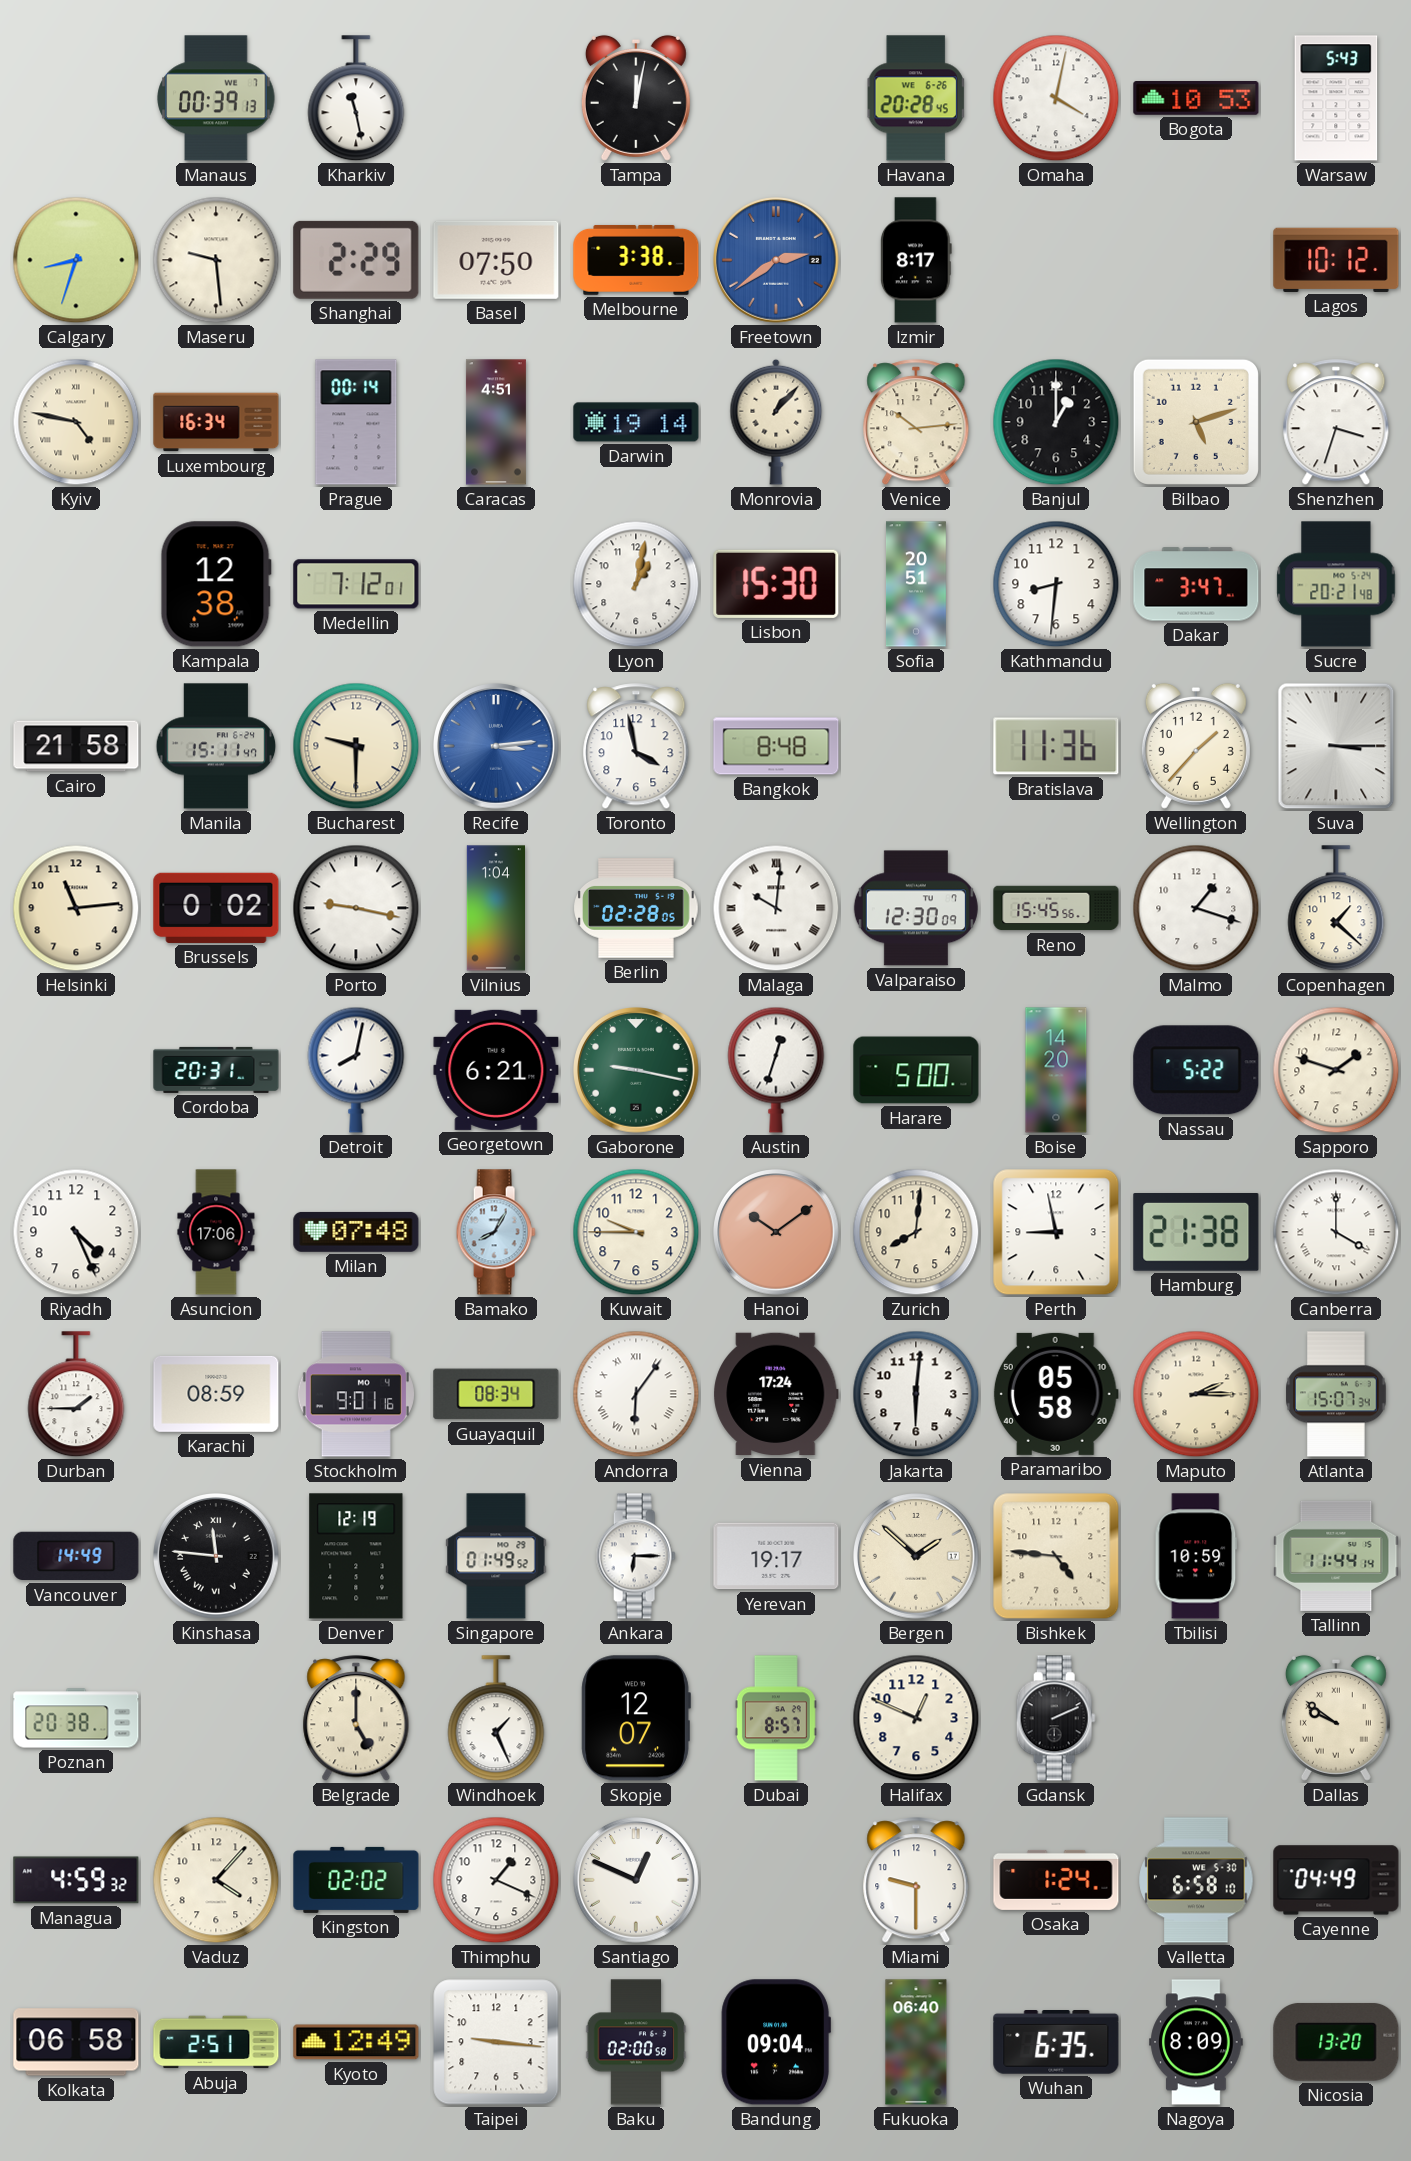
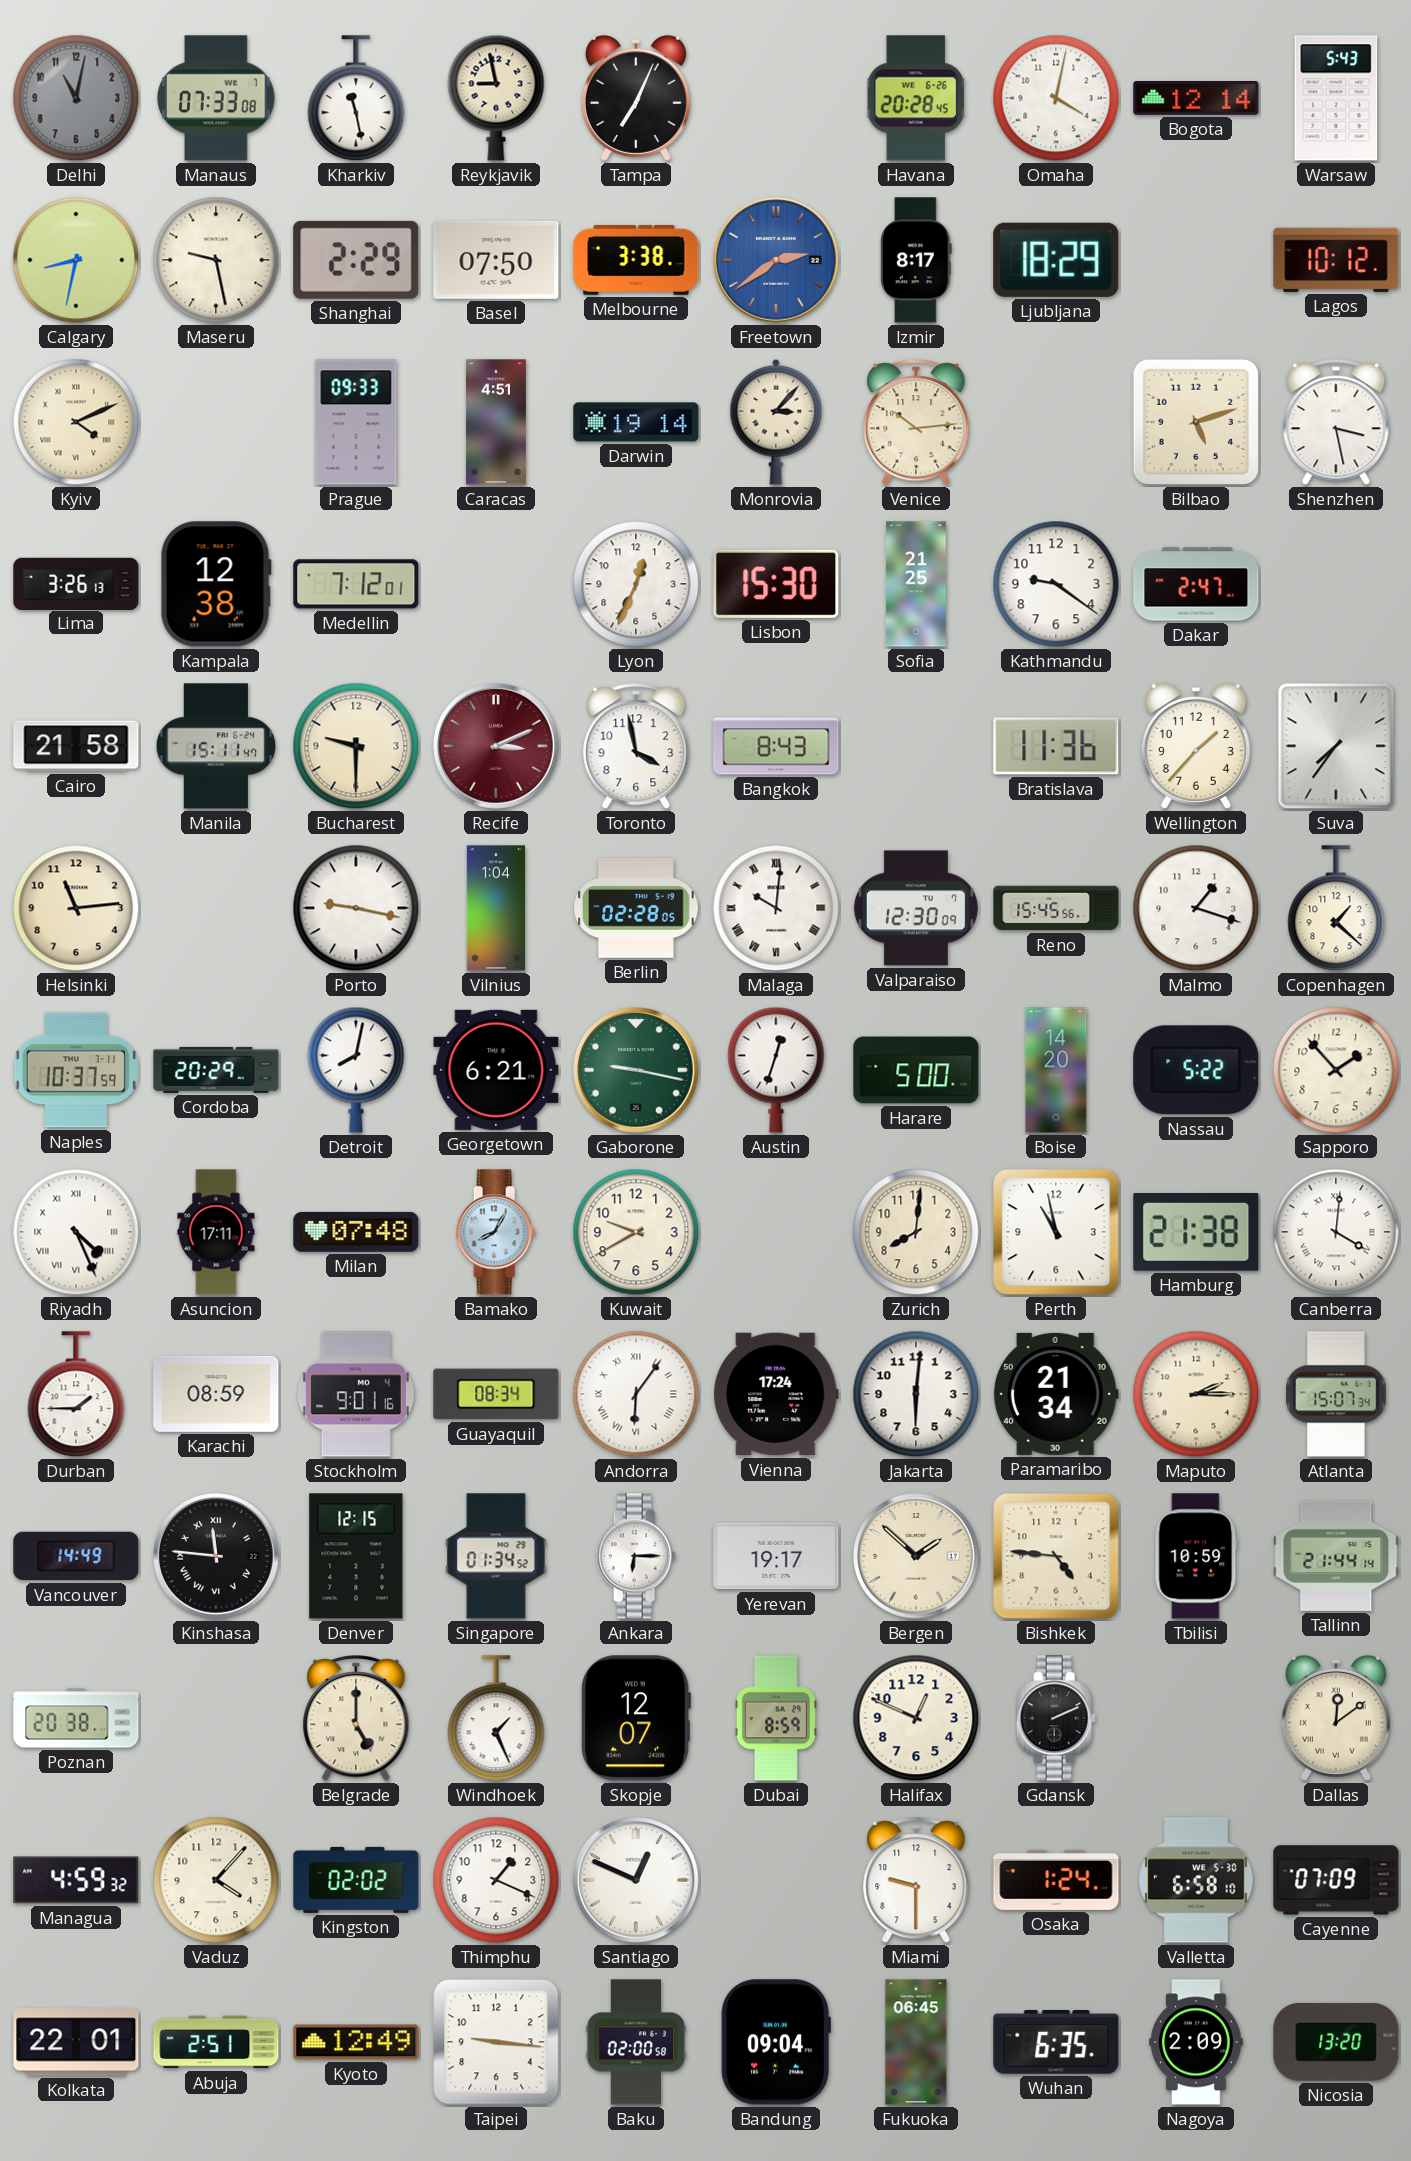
Delhi: none -> 11:02
Manaus: 00:39 -> 07:33
Reykjavik: none -> 8:58
Tampa: 12:02 -> 7:04
Bogota: 10:53 -> 12:14
Calgary: 8:33 -> 8:32
Maseru: 9:29 -> 9:28
Ljubljana: none -> 18:29
Kyiv: 4:47 -> 4:11
Luxembourg: 16:34 -> none
Prague: 00:14 -> 09:33
Monrovia: 1:07 -> 3:07
Banjul: 1:00 -> none
Shenzhen: 3:33 -> 3:28
Lima: none -> 3:26
Lyon: 1:02 -> 12:34
Sofia: 20:51 -> 21:25
Kathmandu: 8:31 -> 9:21
Dakar: 3:47 -> 2:47
Sucre: 20:21 -> none
Recife: 3:14 -> 3:11
Recife dial: blue -> burgundy
Bangkok: 8:48 -> 8:43
Suva: 3:15 -> 7:36
Brussels: 0:02 -> none
Naples: none -> 10:37
Cordoba: 20:31 -> 20:29
Sapporo: 1:48 -> 1:53
Riyadh numerals: Arabic -> Roman
Asuncion: 17:06 -> 17:11
Kuwait: 9:45 -> 9:40
Hanoi: 10:09 -> none
Perth: 8:58 -> 10:58
Canberra: 4:00 -> 4:01
Paramaribo: 05:58 -> 21:34
Denver: 12:19 -> 12:15
Singapore: 01:49 -> 01:34
Tallinn: 11:44 -> 21:44
Dubai: 8:57 -> 8:59
Dallas: 9:51 -> 12:09
Cayenne: 04:49 -> 07:09
Kolkata: 06:58 -> 22:01
Fukuoka: 06:40 -> 06:45
Nagoya: 8:09 -> 2:09
